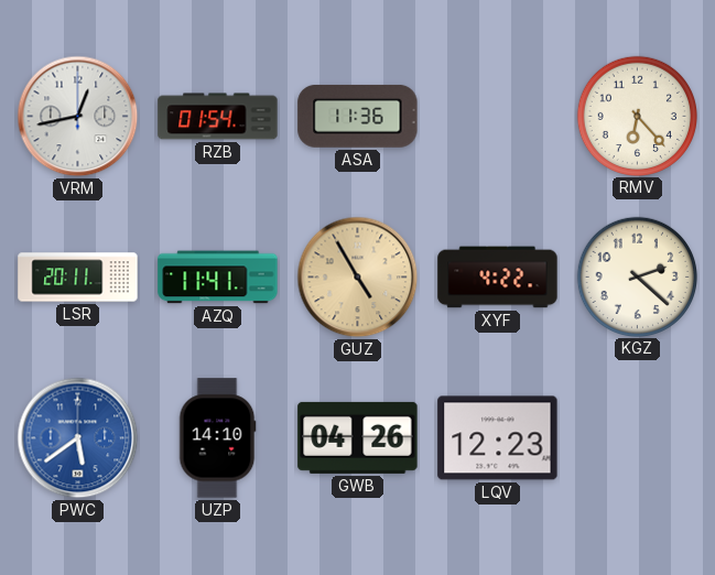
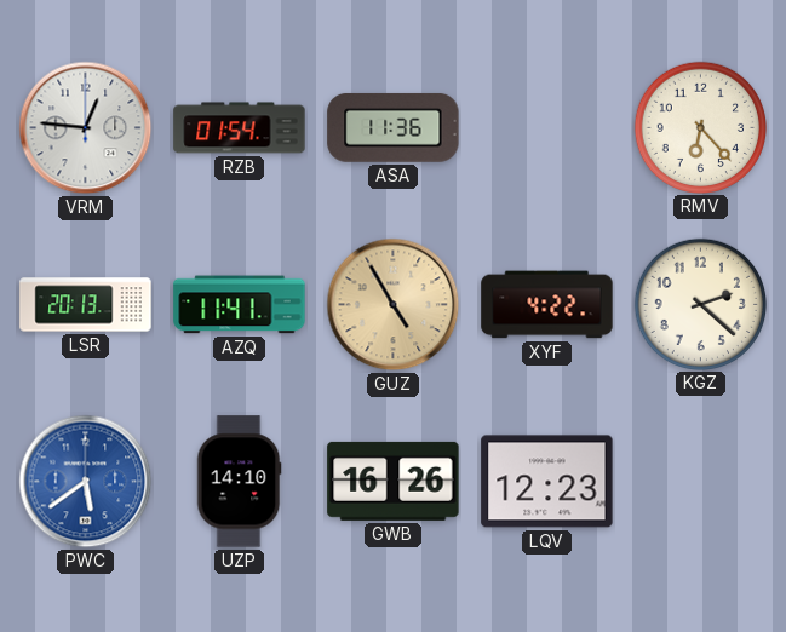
VRM: 12:43 -> 12:46
LSR: 20:11 -> 20:13
GWB: 04:26 -> 16:26
